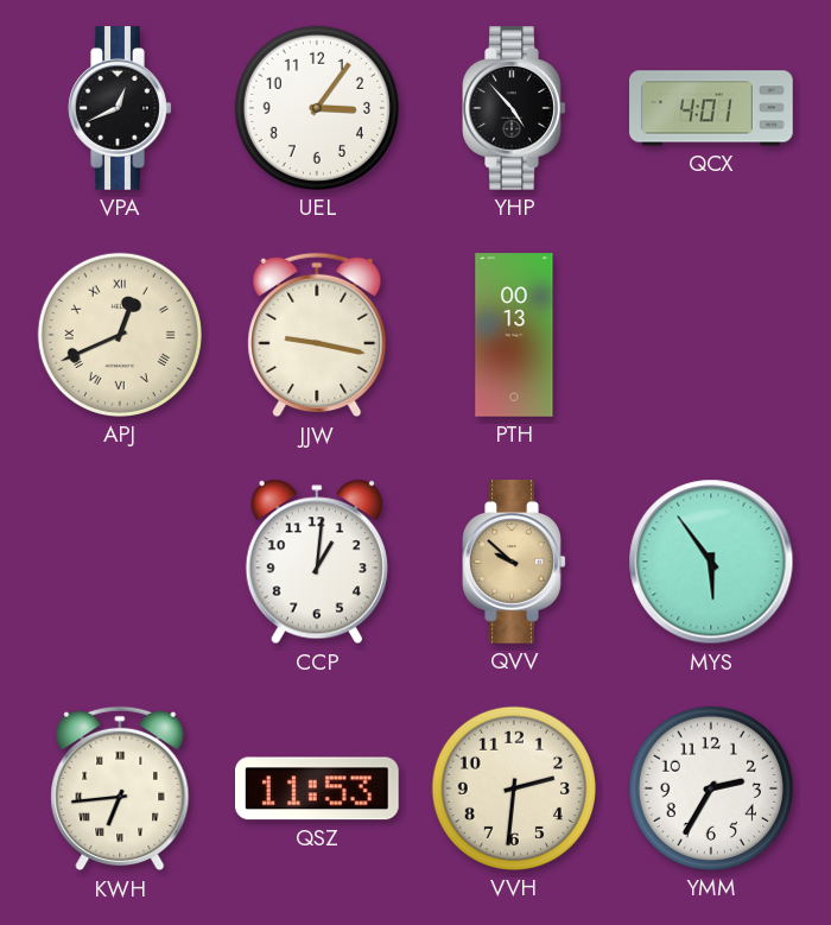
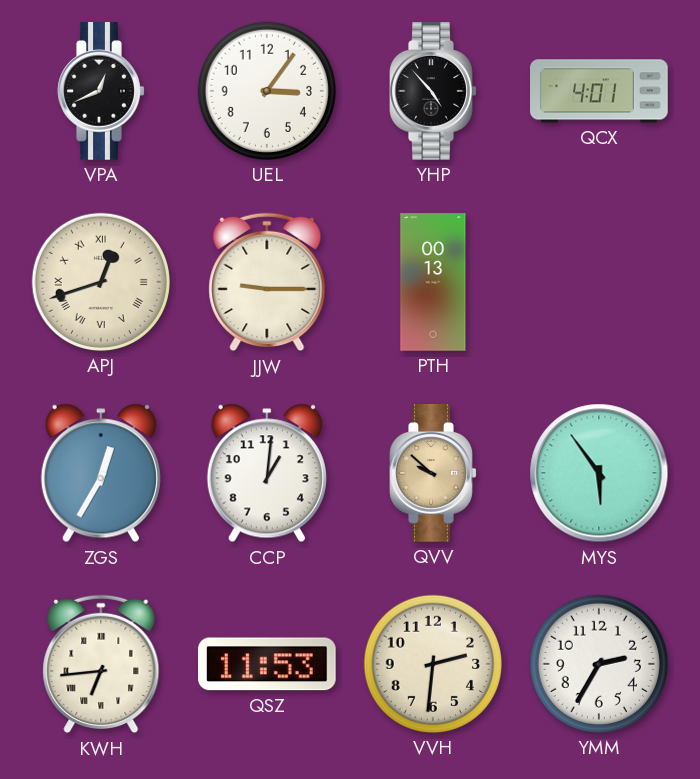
APJ: 12:41 -> 12:42
JJW: 9:17 -> 9:15
ZGS: none -> 12:35
